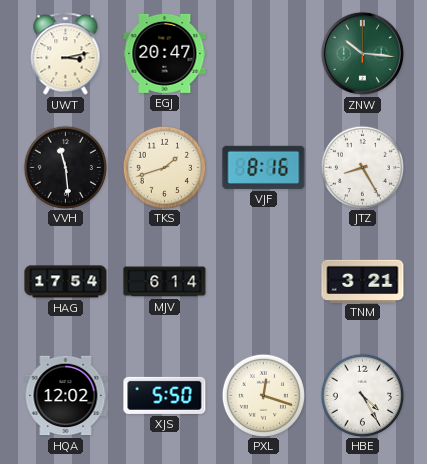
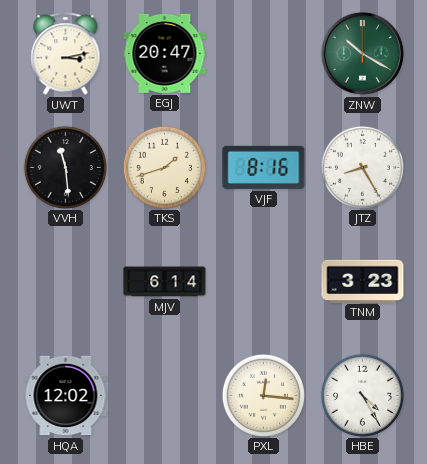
ZNW: 10:16 -> 10:20
HAG: 17:54 -> none
TNM: 3:21 -> 3:23
XJS: 5:50 -> none
PXL: 12:18 -> 12:16
